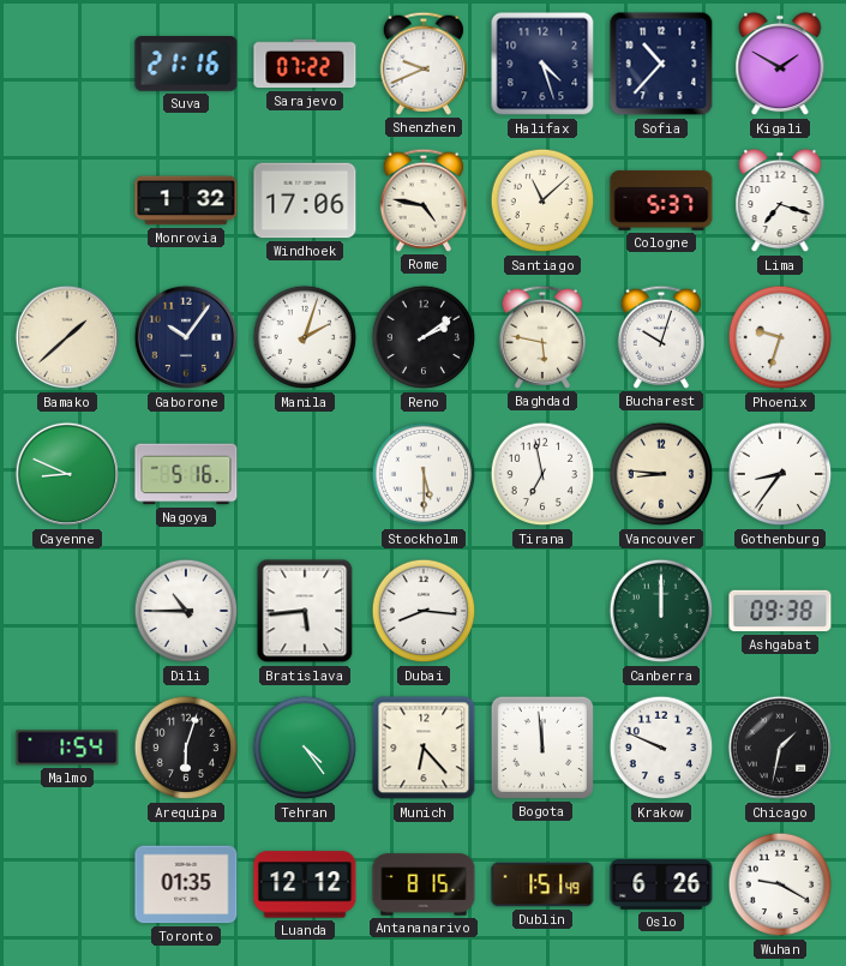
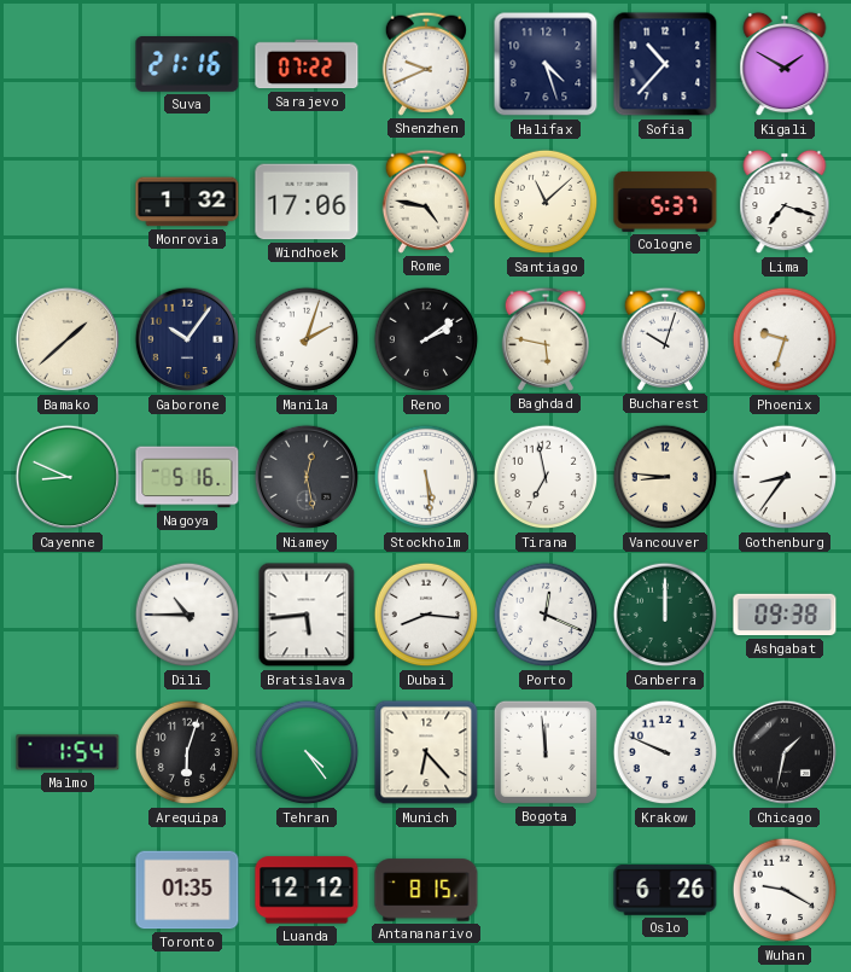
Niamey: none -> 12:28
Stockholm: 5:30 -> 5:29
Porto: none -> 12:19
Dublin: 1:51 -> none
